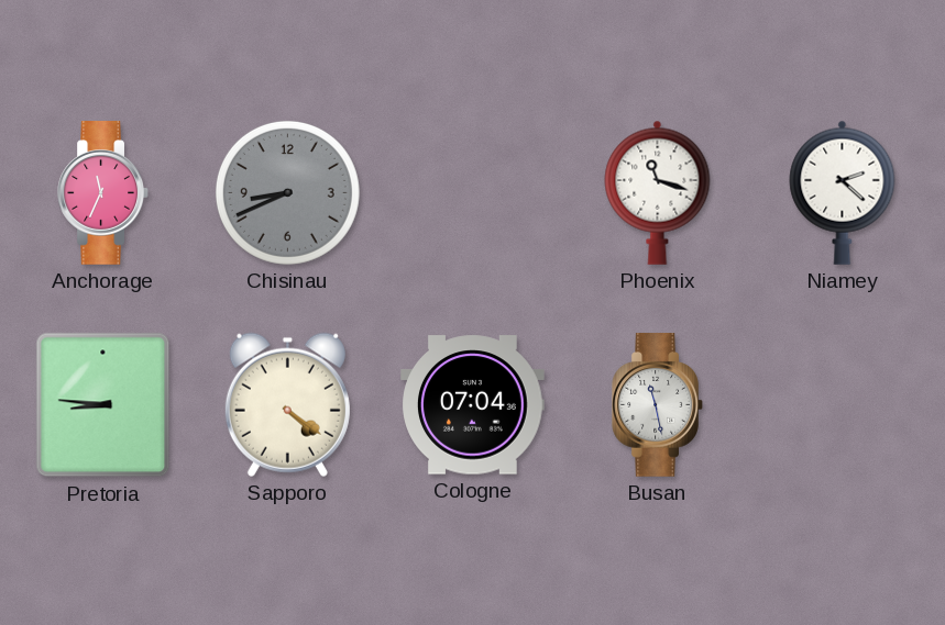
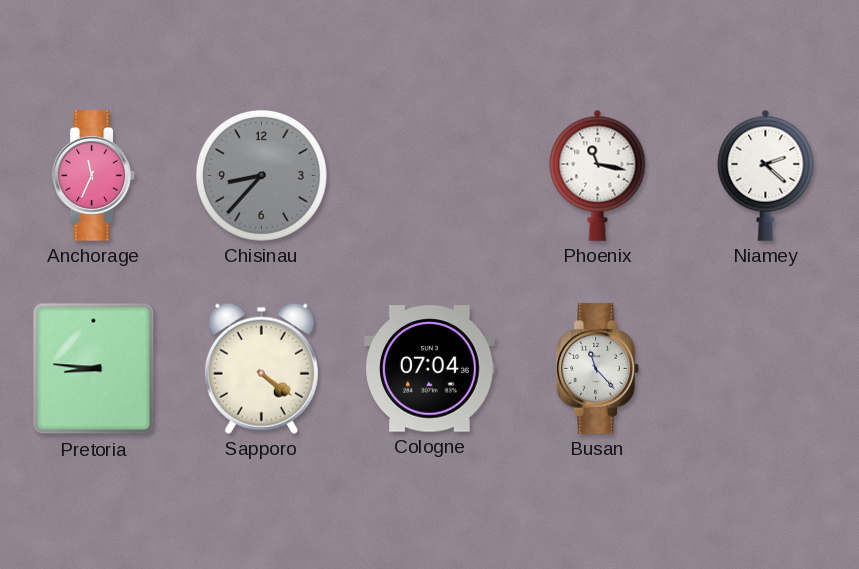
Chisinau: 8:41 -> 8:37
Phoenix: 11:18 -> 11:17
Busan: 11:28 -> 11:23
